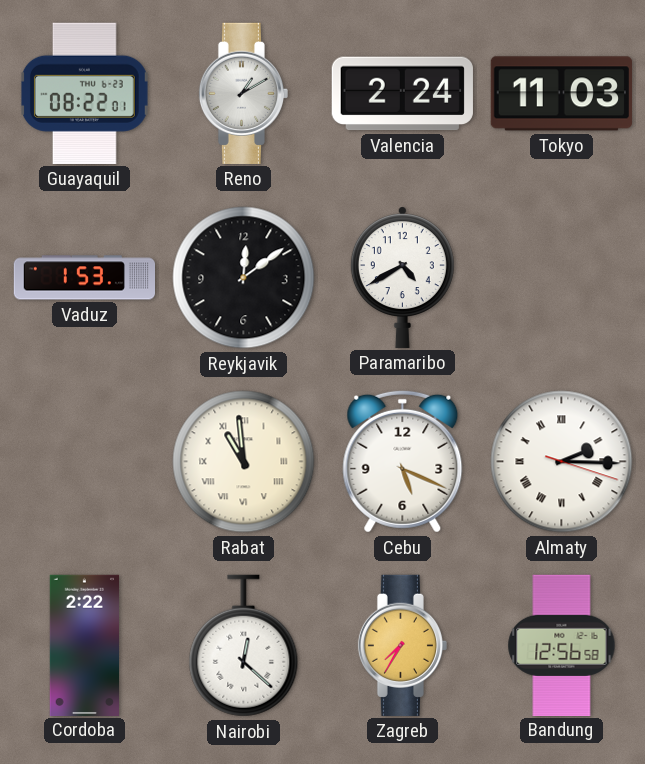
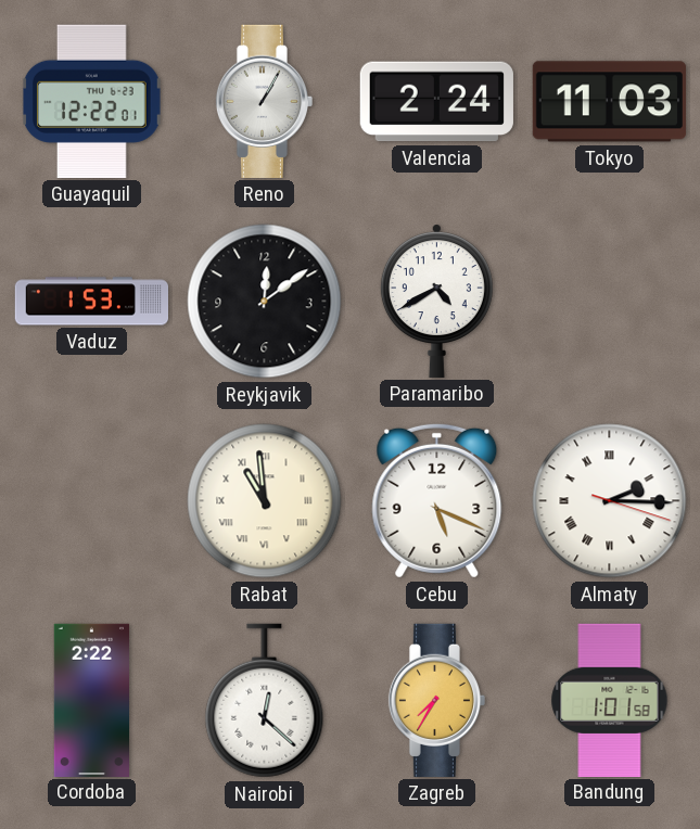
Guayaquil: 08:22 -> 12:22
Reno: 1:10 -> 1:05
Bandung: 12:56 -> 1:01
